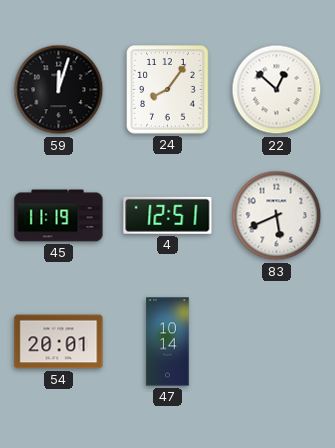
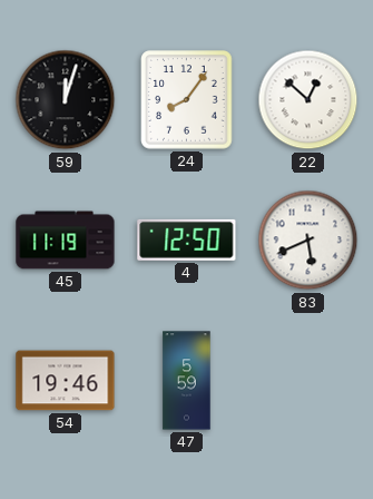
4: 12:51 -> 12:50
54: 20:01 -> 19:46
47: 10:14 -> 5:59
